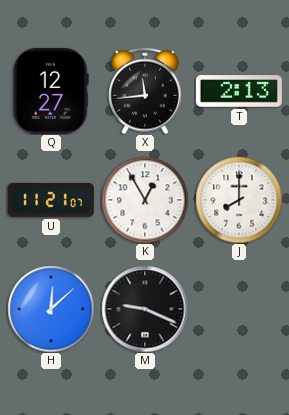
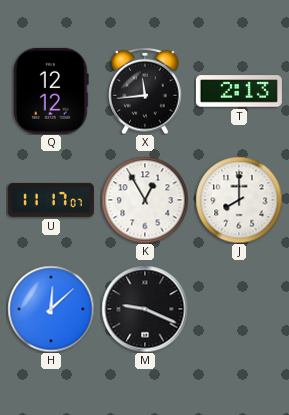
Q: 12:27 -> 12:12
U: 11:21 -> 11:17
